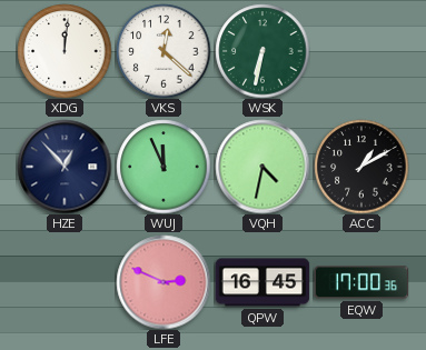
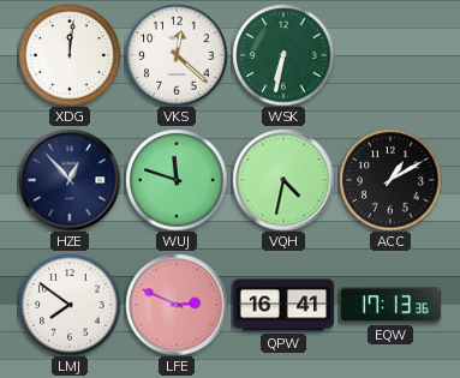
WUJ: 11:56 -> 11:48
LMJ: none -> 7:51
QPW: 16:45 -> 16:41
EQW: 17:00 -> 17:13
